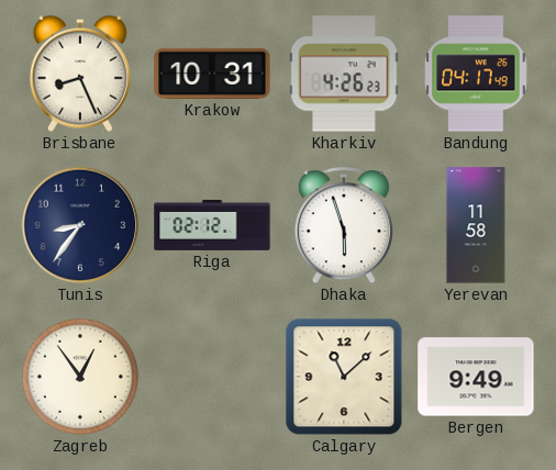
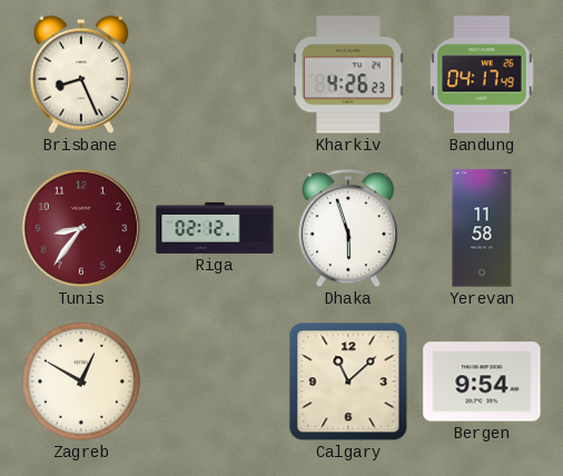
Krakow: 10:31 -> none
Tunis dial: navy -> burgundy
Zagreb: 12:54 -> 12:50
Bergen: 9:49 -> 9:54
